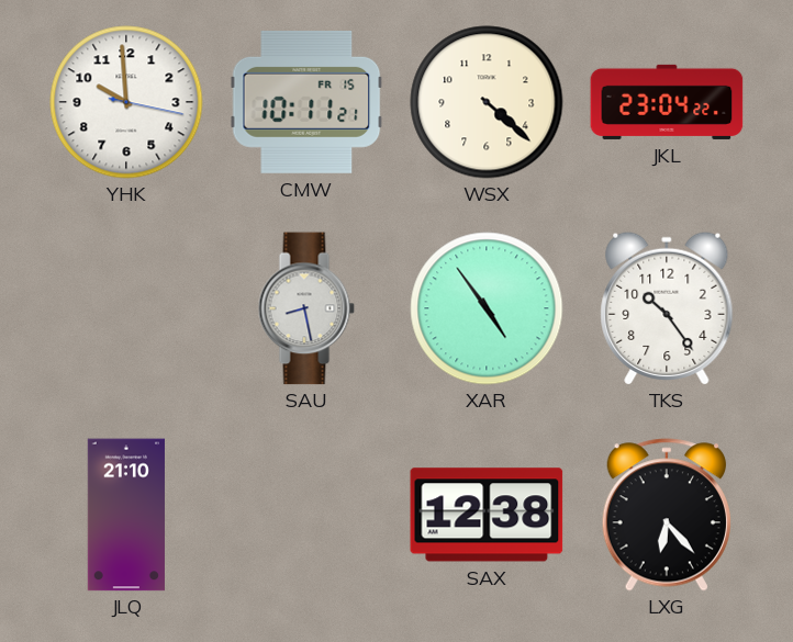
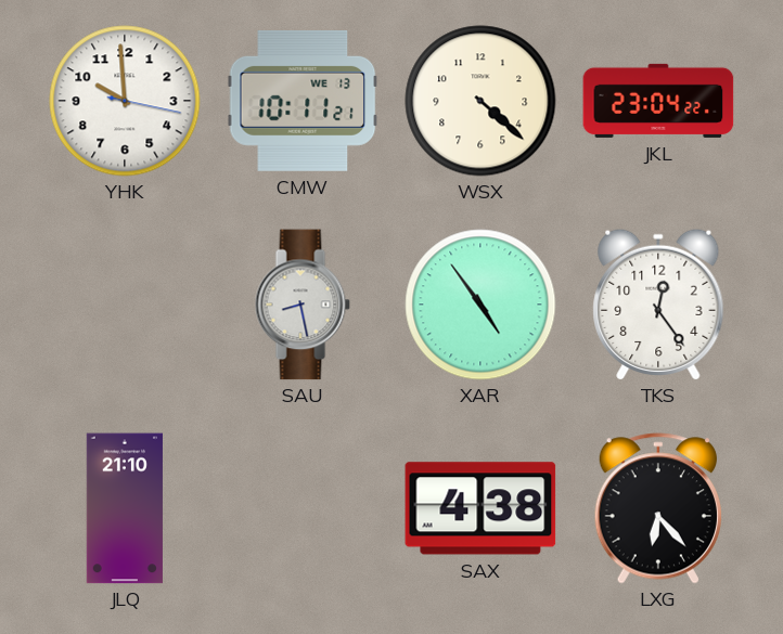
CMW date: FR 15 -> WE 13
TKS: 10:24 -> 12:24
SAX: 12:38 -> 4:38
